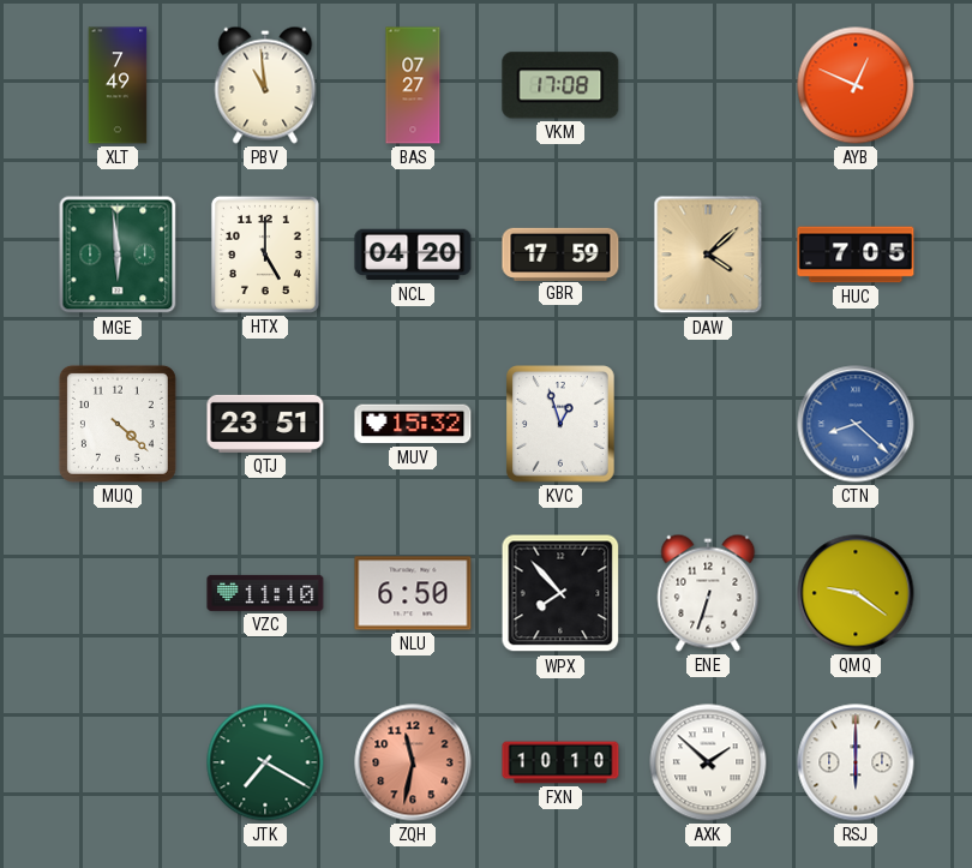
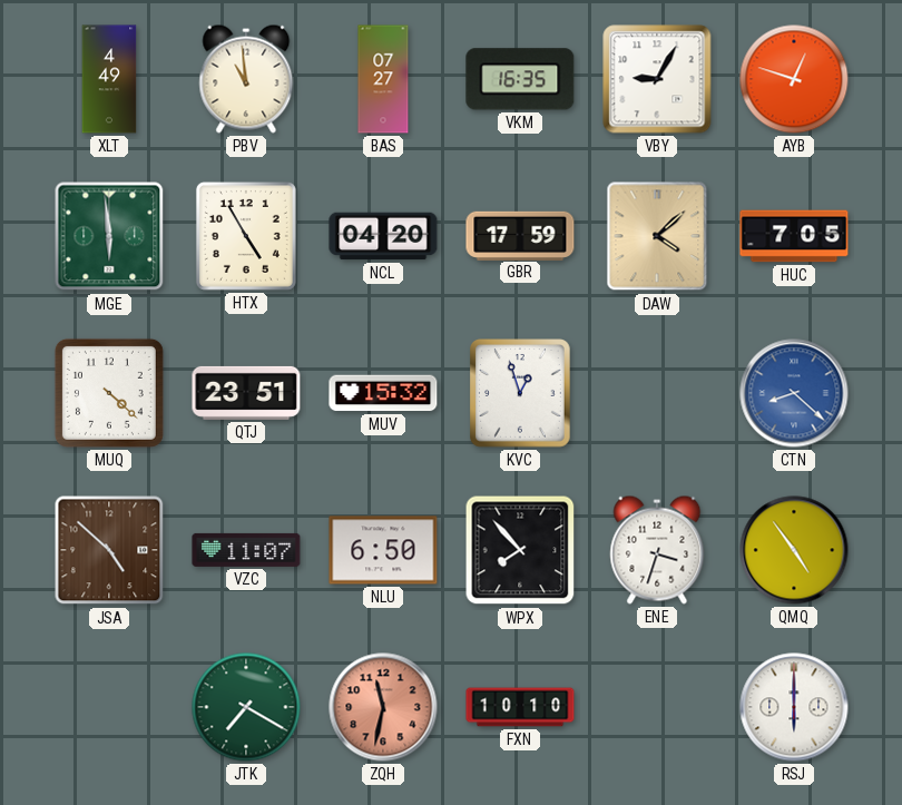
XLT: 7:49 -> 4:49
VKM: 17:08 -> 16:35
VBY: none -> 9:05
AYB: 12:49 -> 12:48
HTX: 5:00 -> 4:55
JSA: none -> 4:52
VZC: 11:10 -> 11:07
ENE: 6:33 -> 3:33
QMQ: 9:21 -> 4:54
AXK: 1:52 -> none
